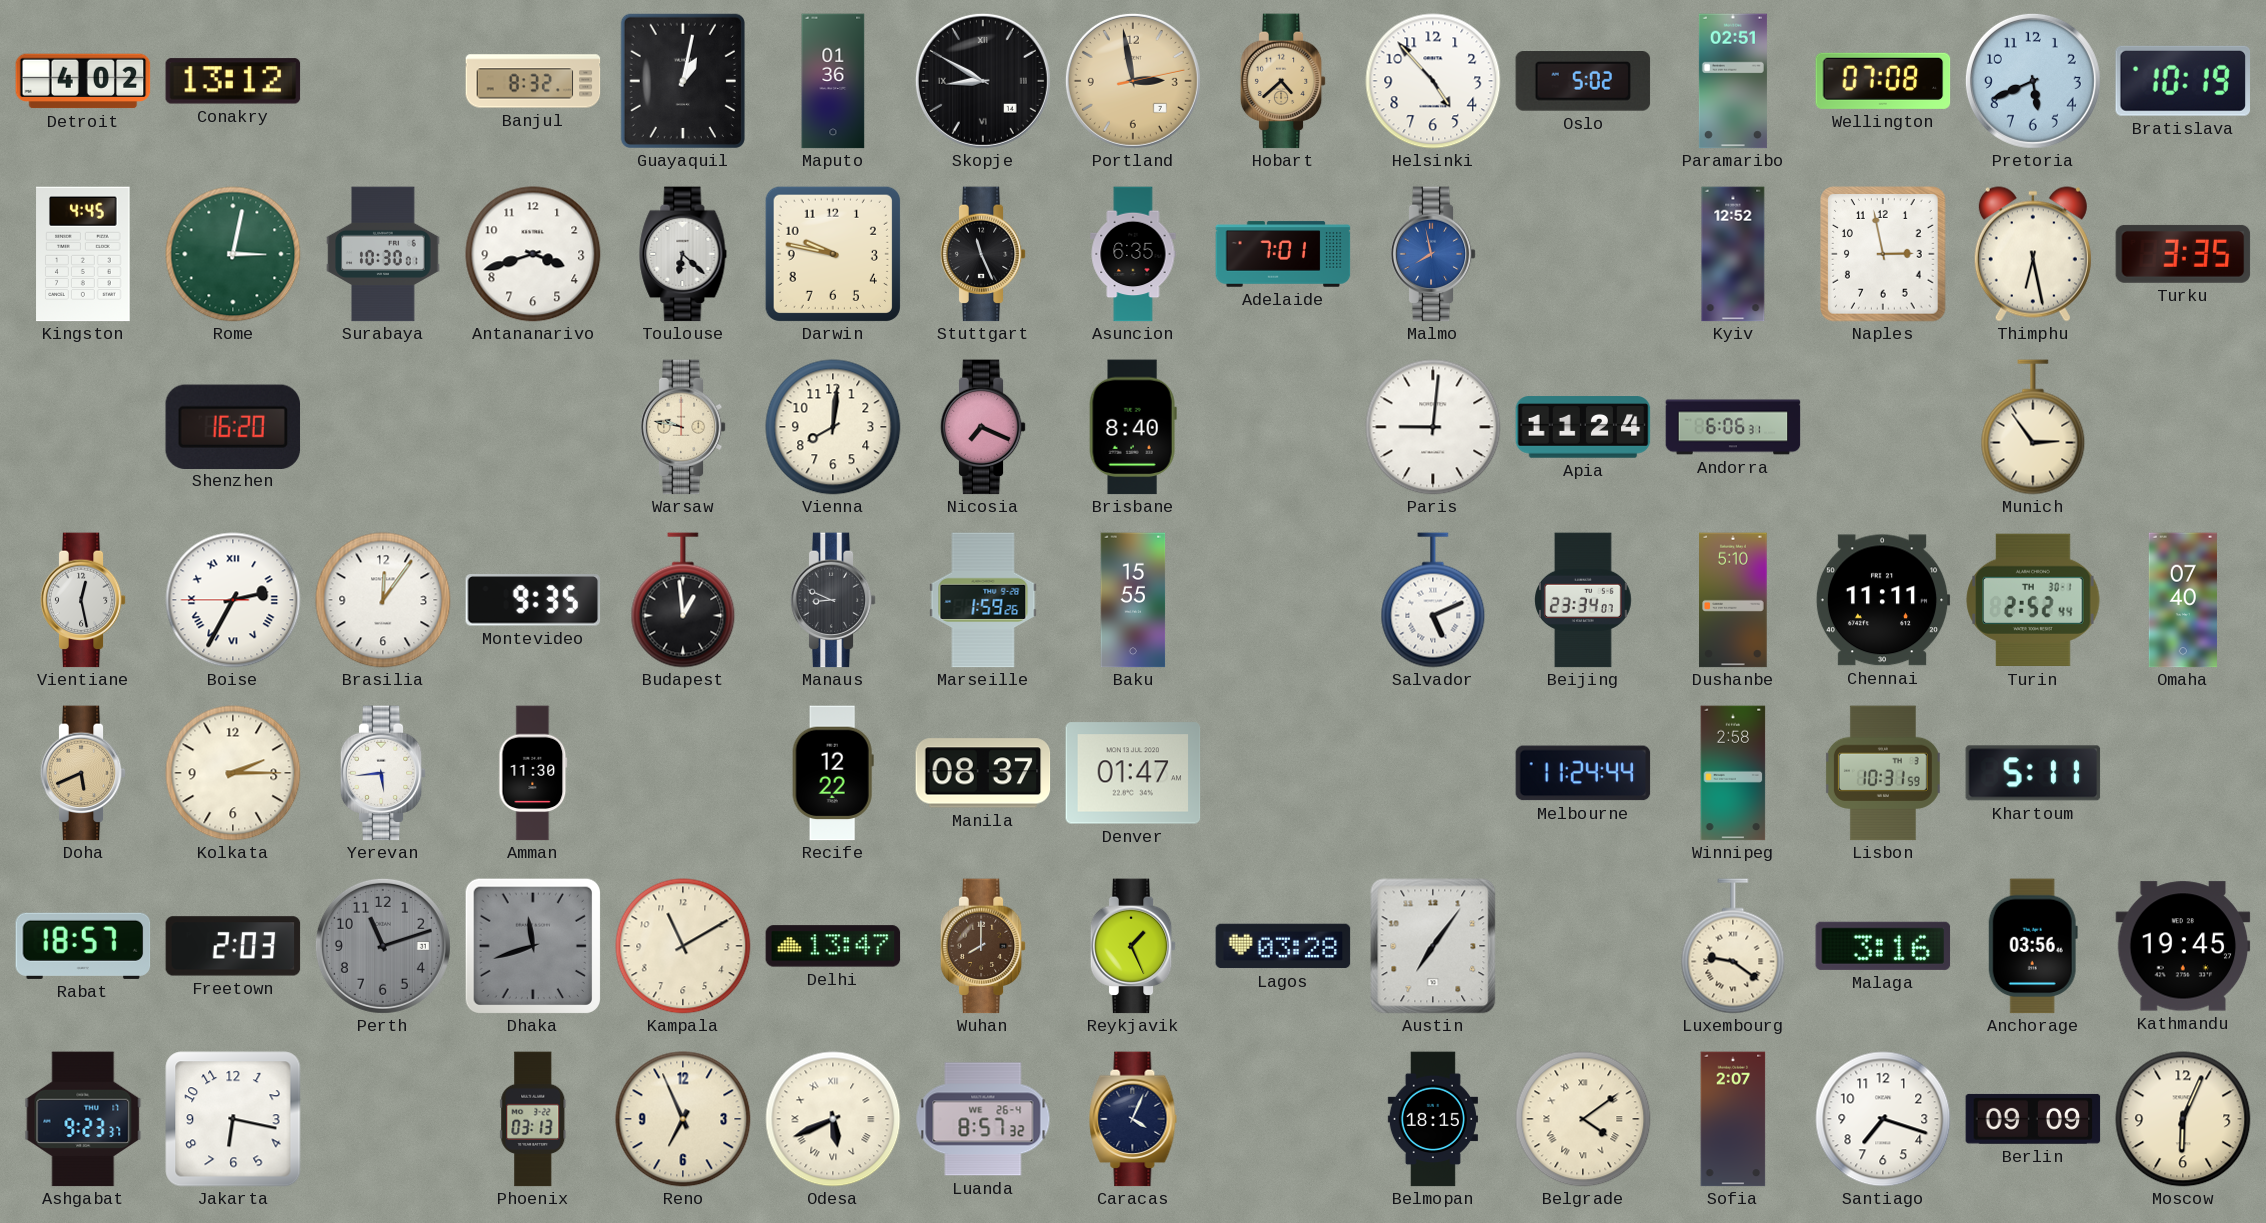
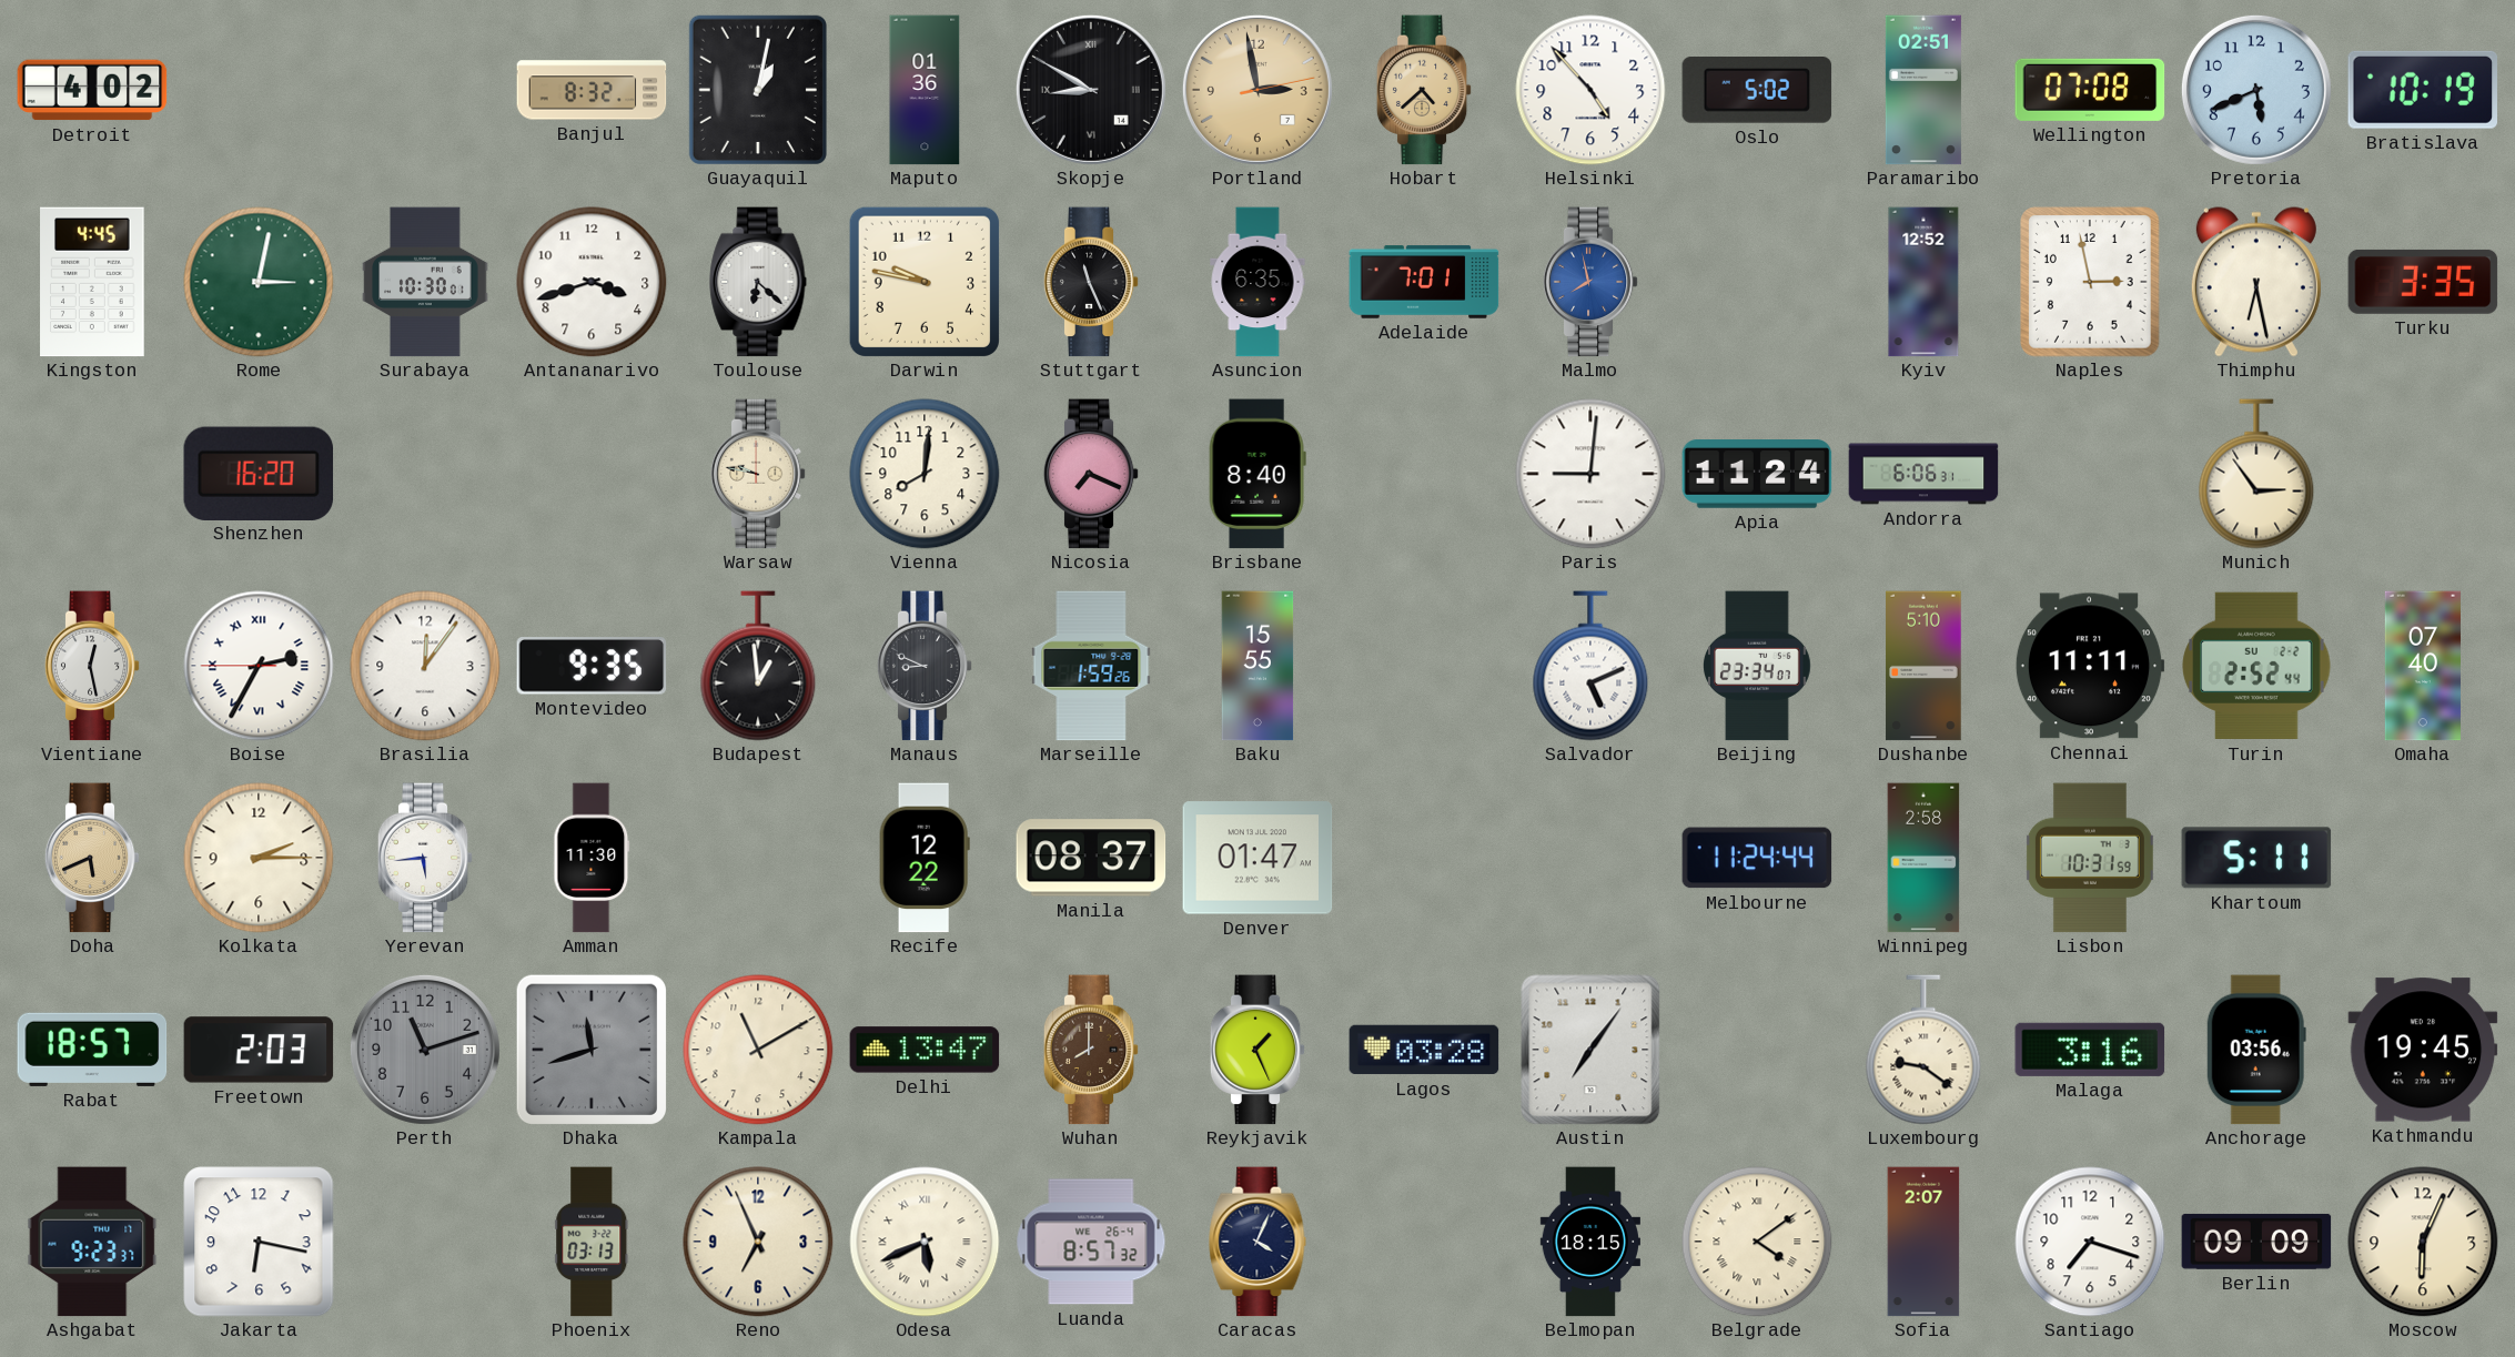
Conakry: 13:12 -> none
Turin date: TH 30-1 -> SU 2-2
